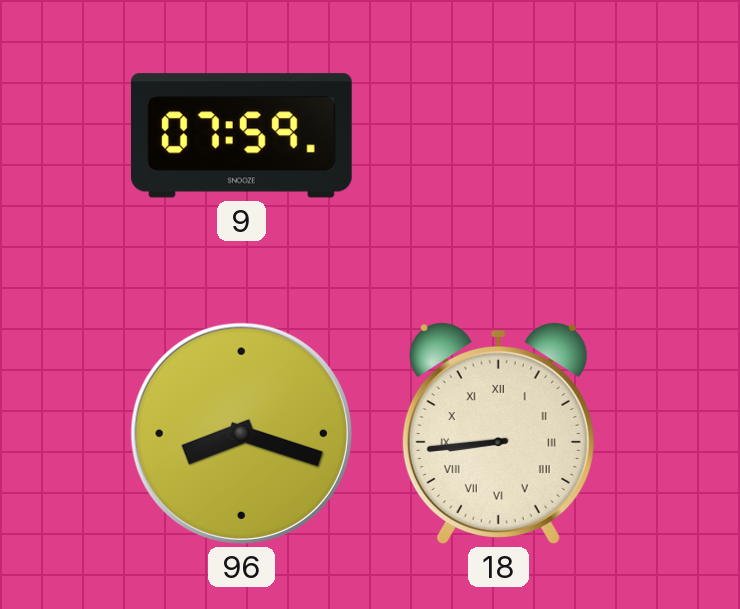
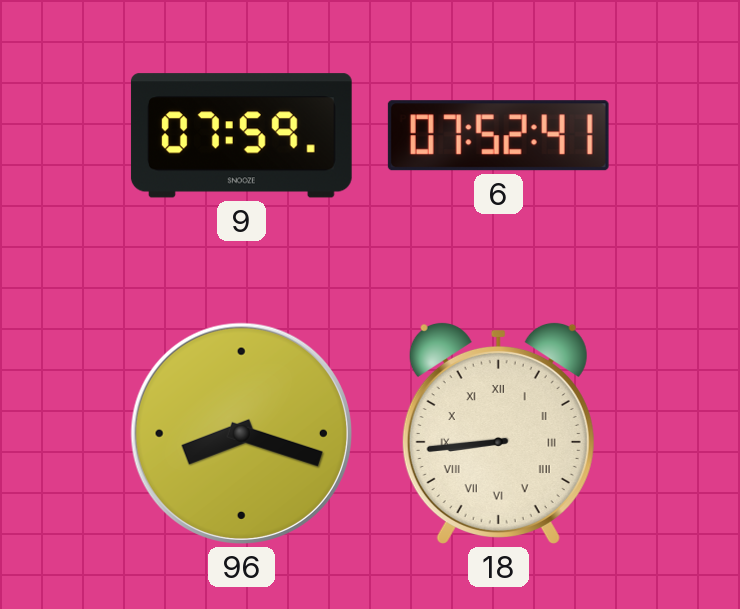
6: none -> 07:52
